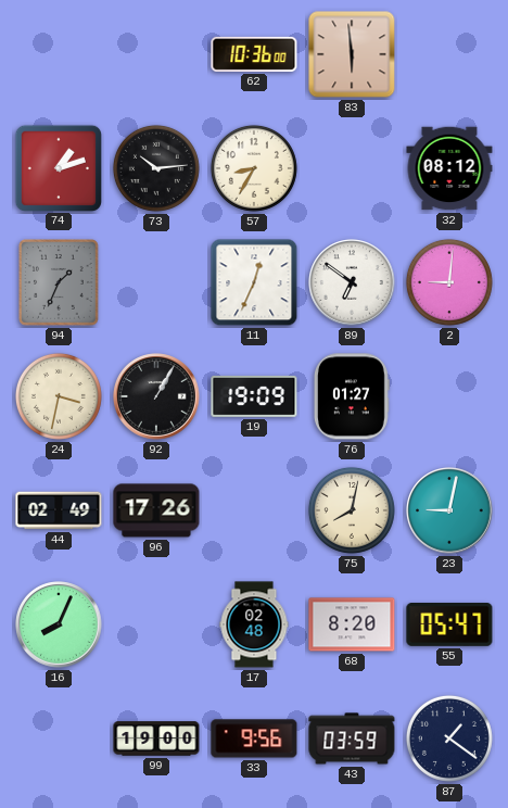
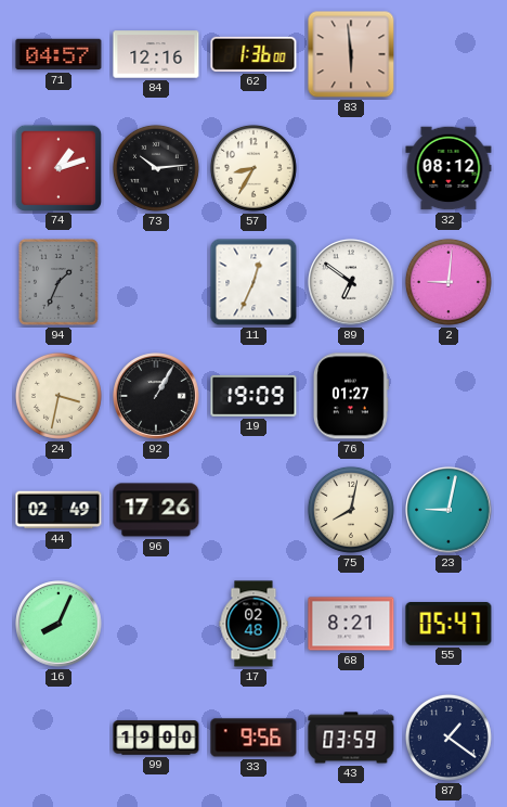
71: none -> 04:57
84: none -> 12:16
62: 10:36 -> 1:36
68: 8:20 -> 8:21
